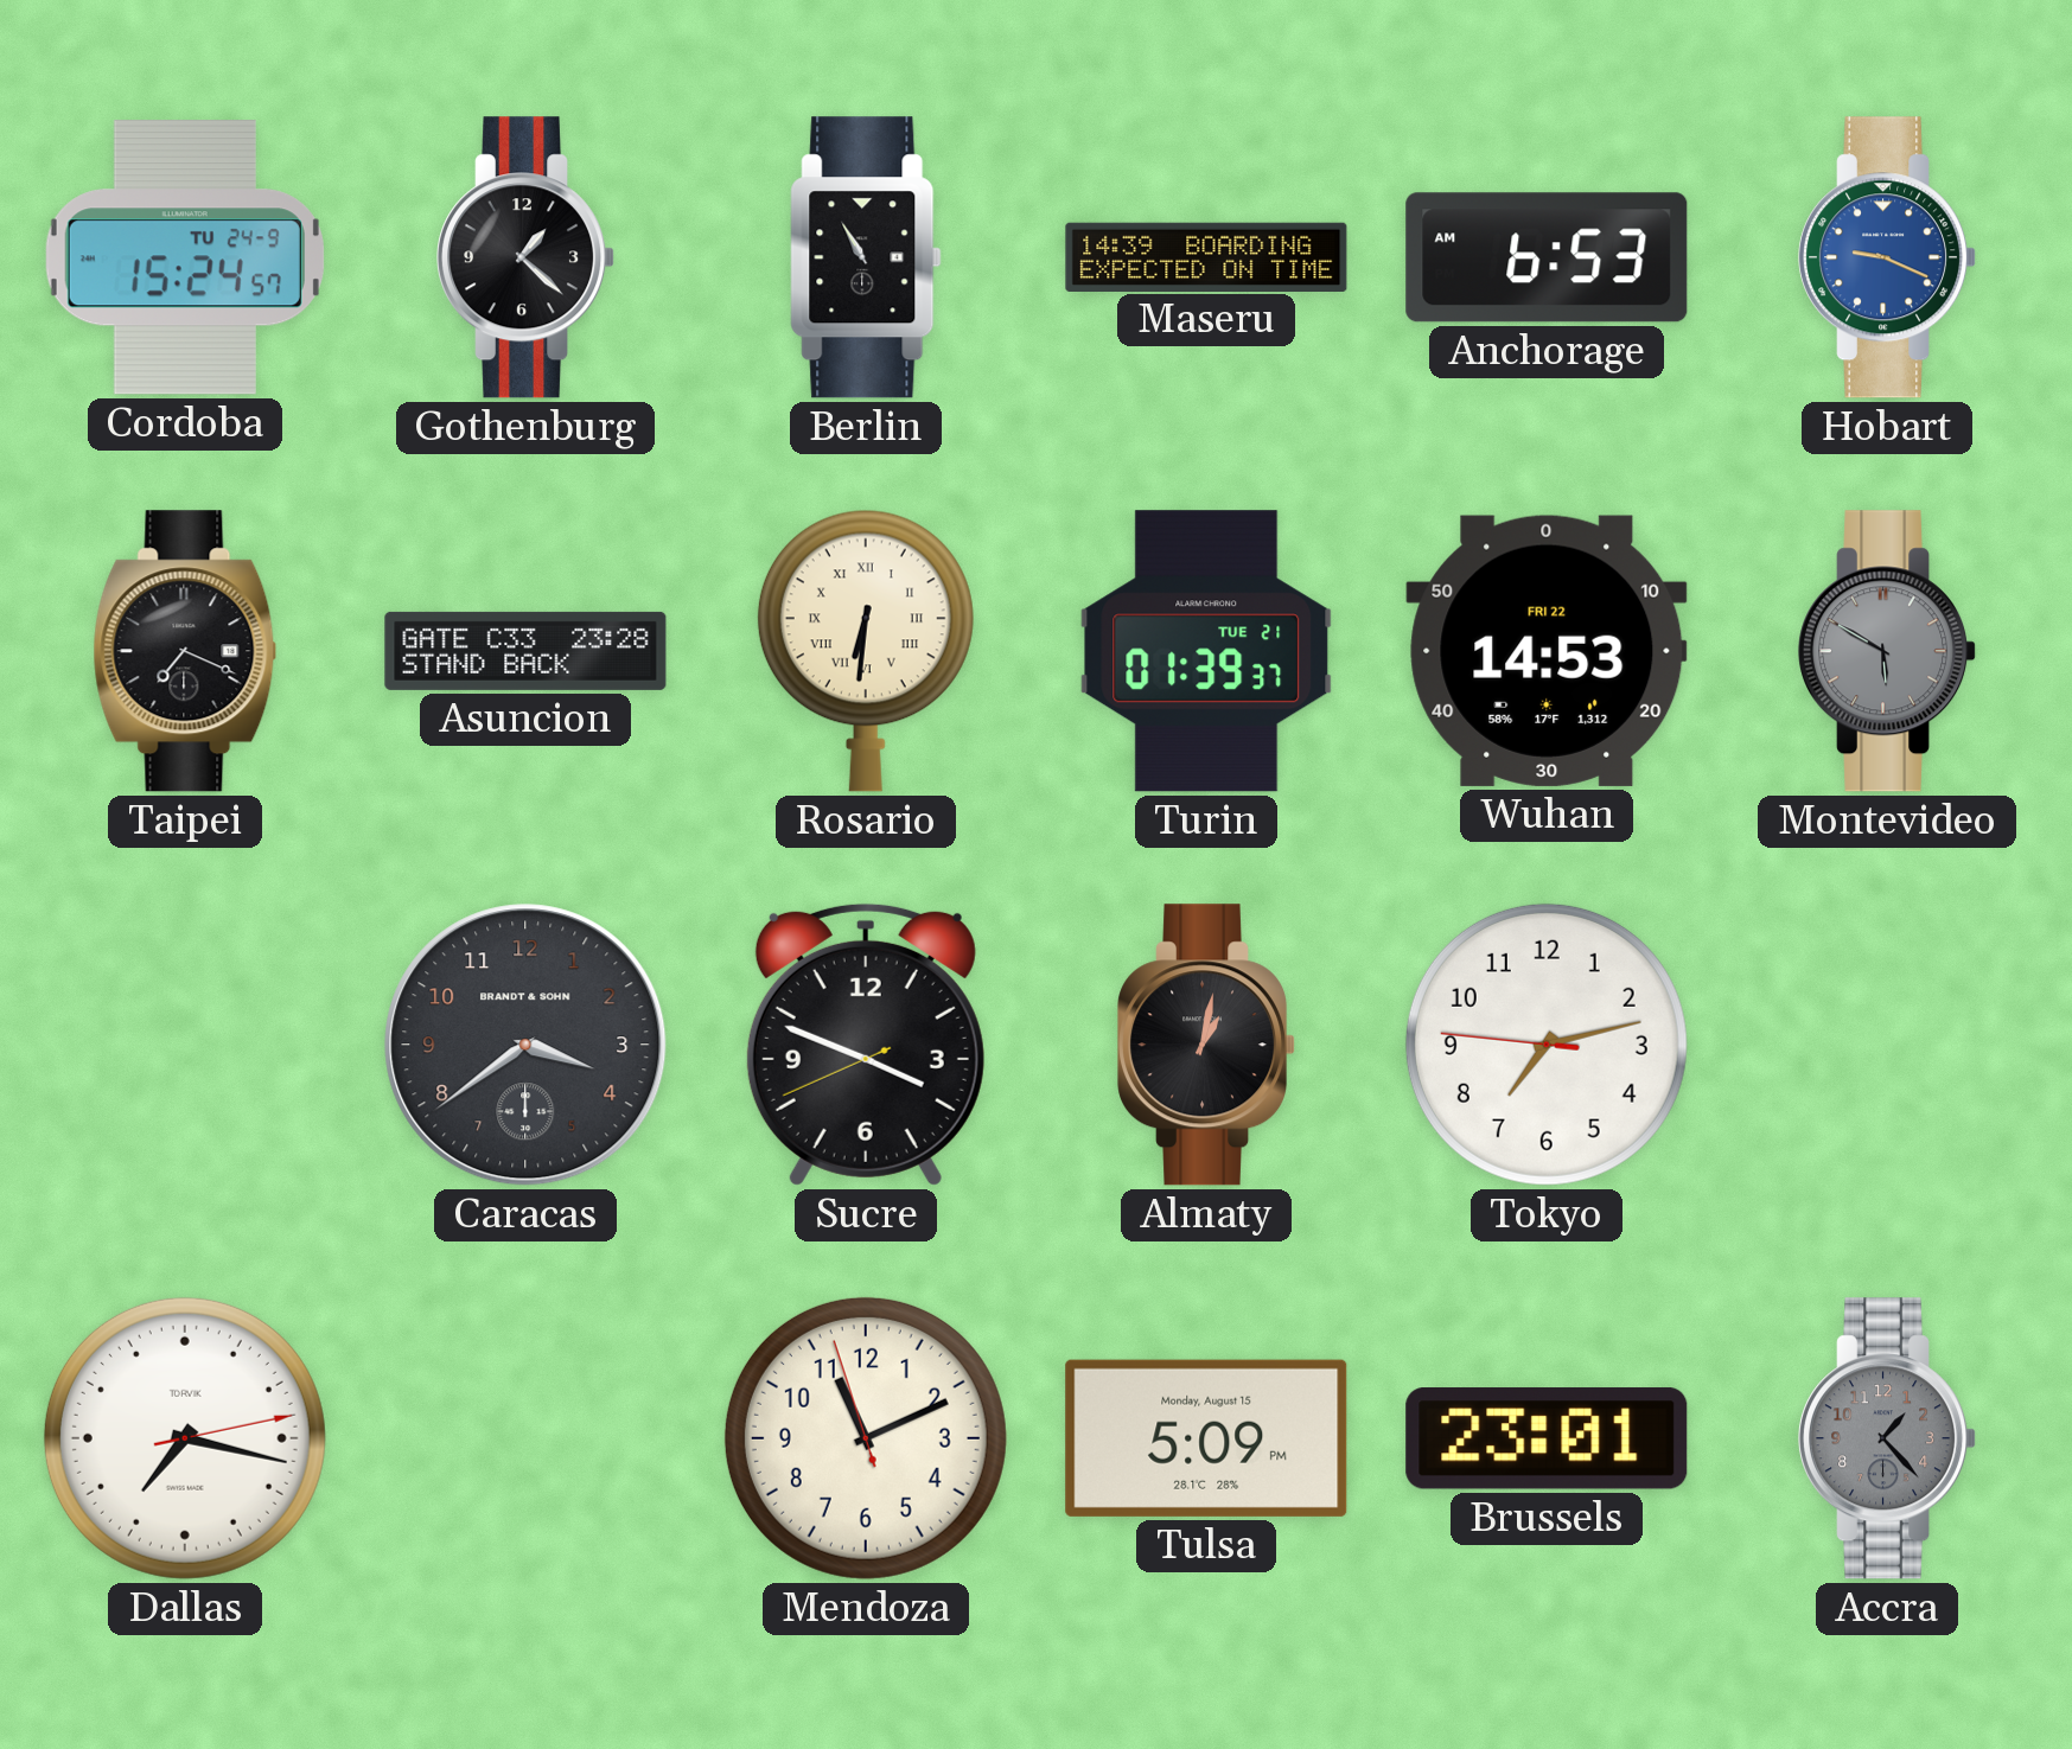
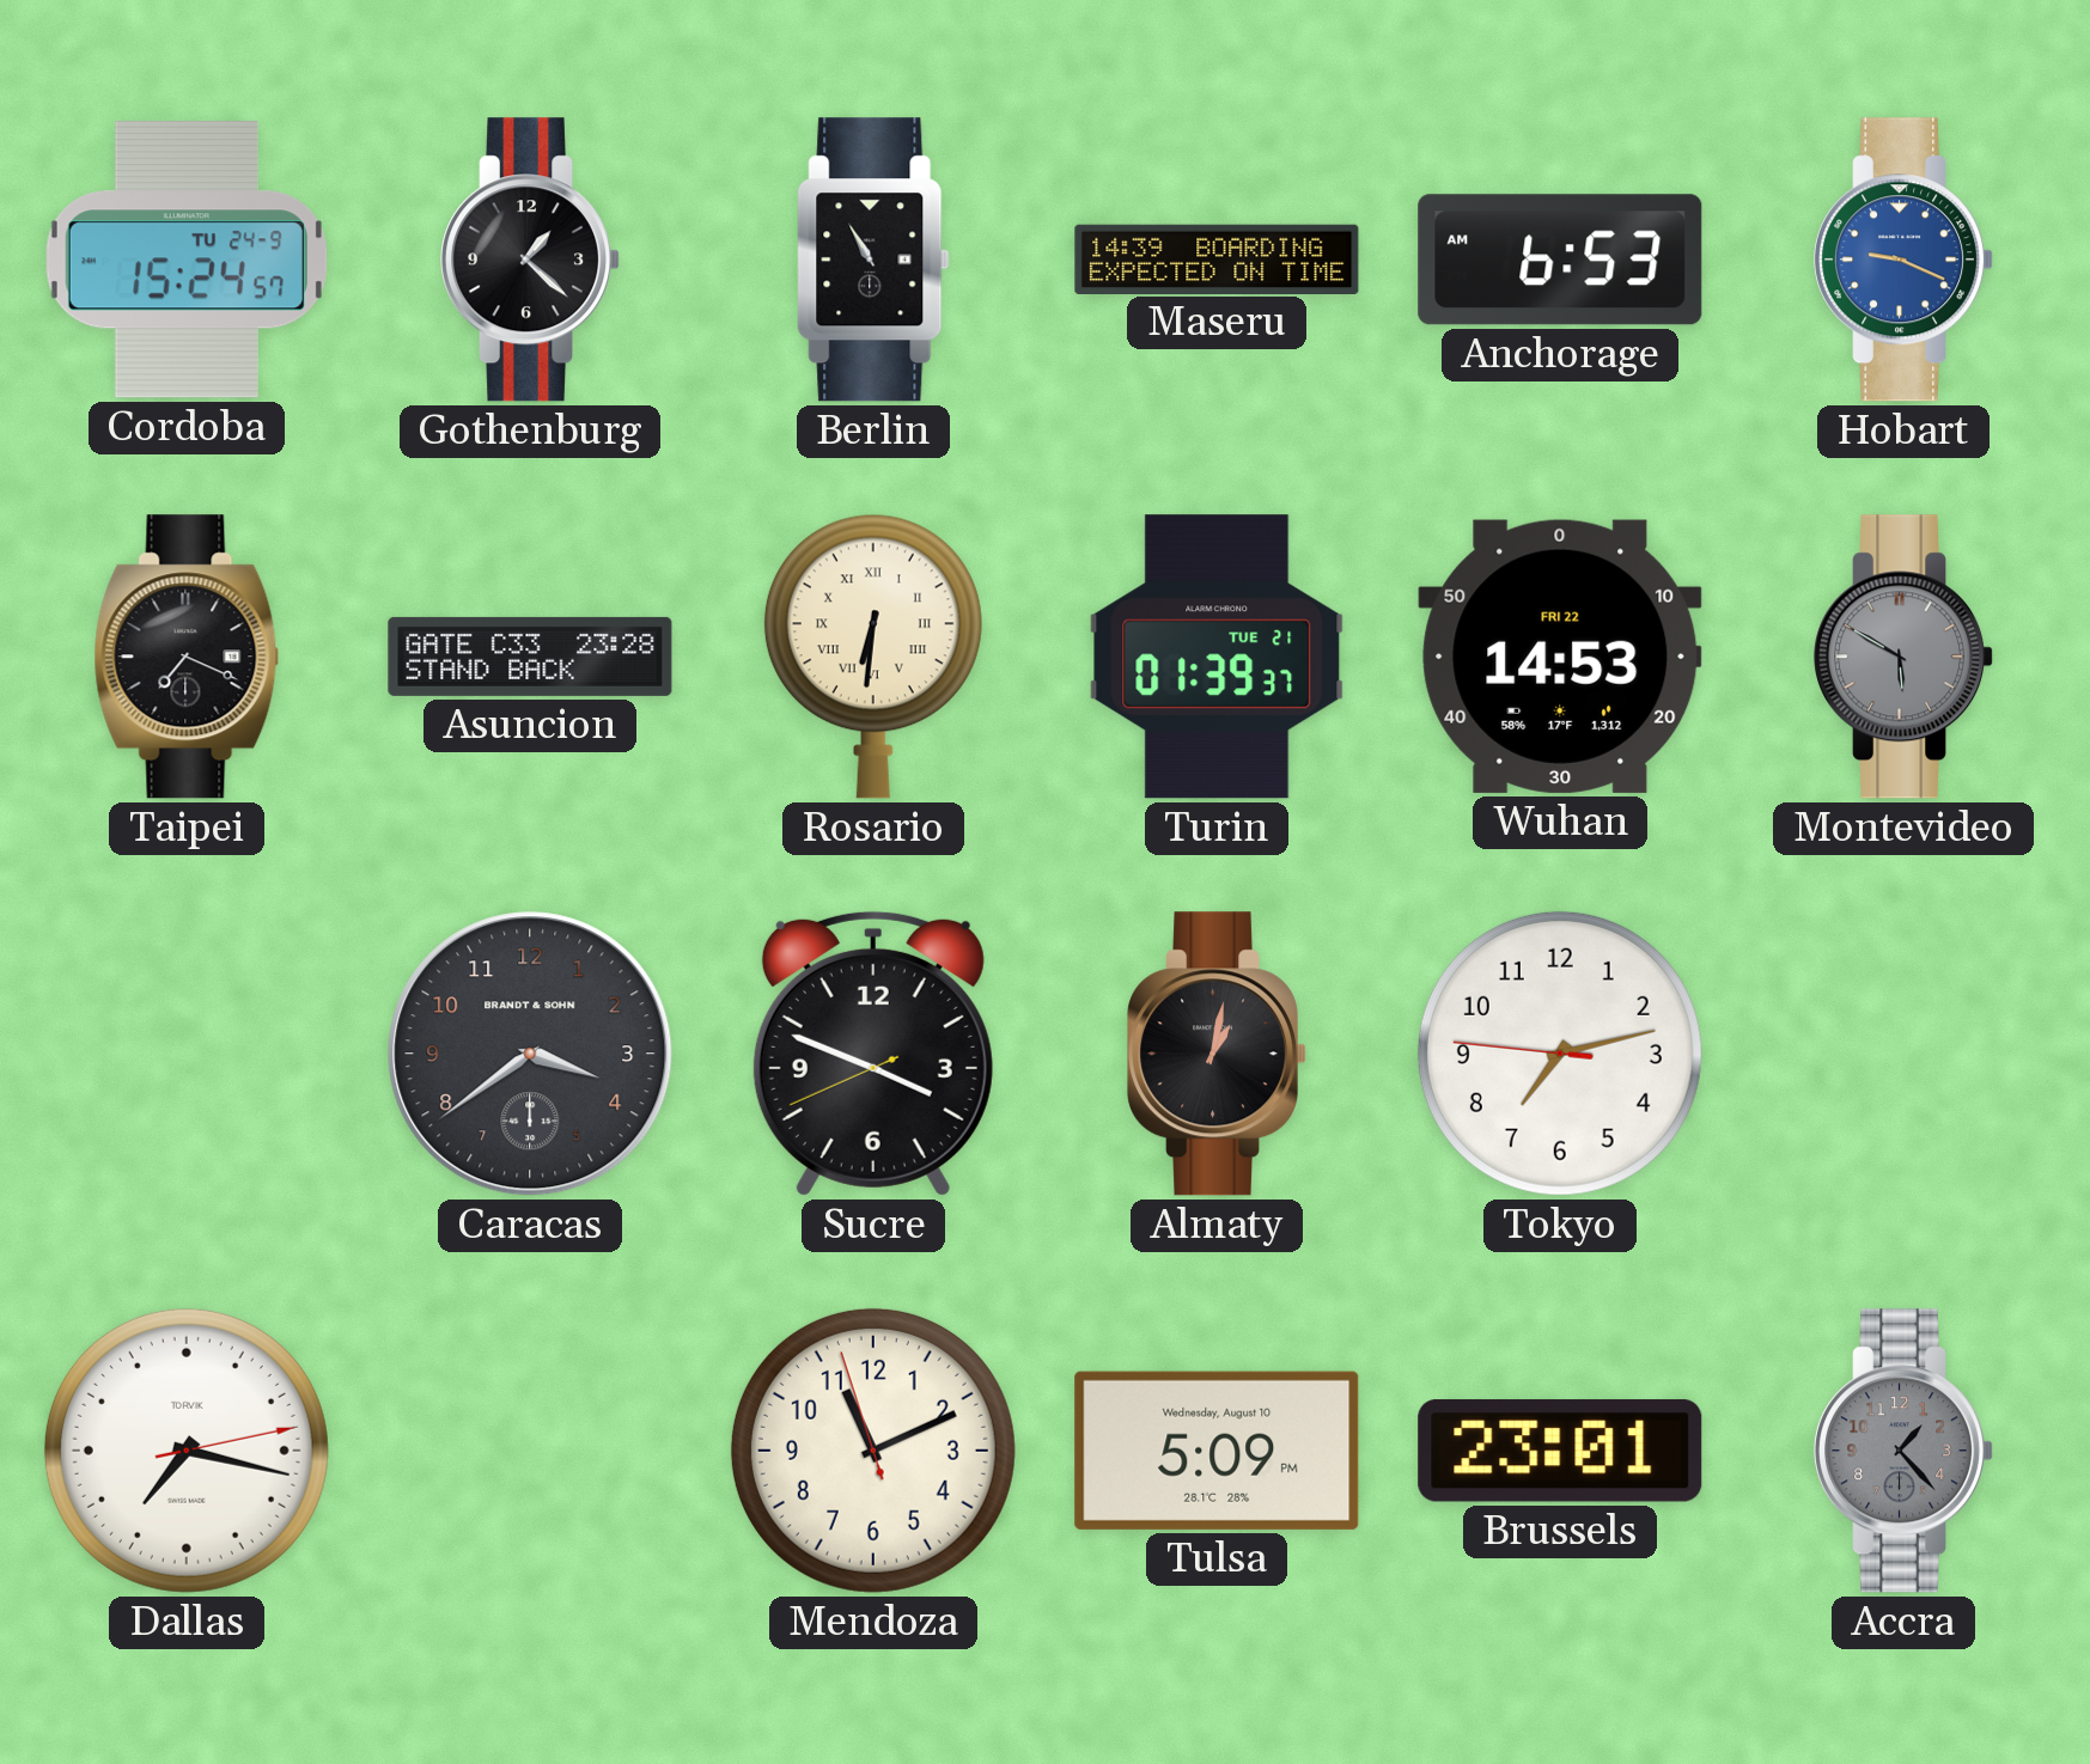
Tulsa date: Monday, August 15 -> Wednesday, August 10
